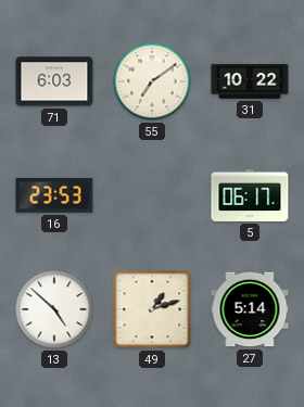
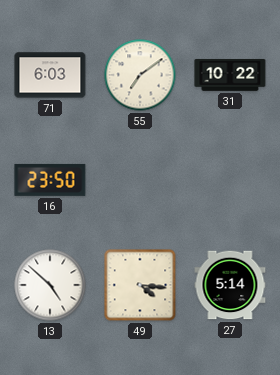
16: 23:53 -> 23:50
5: 06:17 -> none
49: 1:12 -> 4:16
